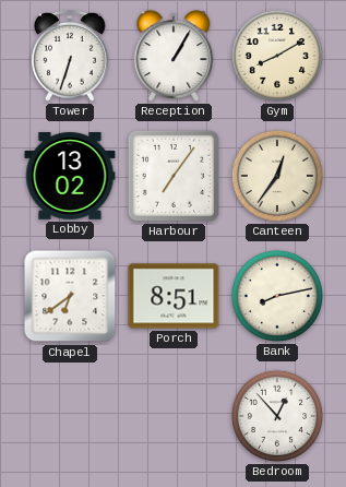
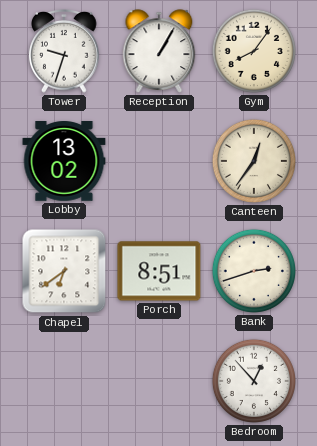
Tower: 6:33 -> 9:33
Gym: 8:10 -> 8:06
Harbour: 7:06 -> none
Bank: 8:13 -> 2:42
